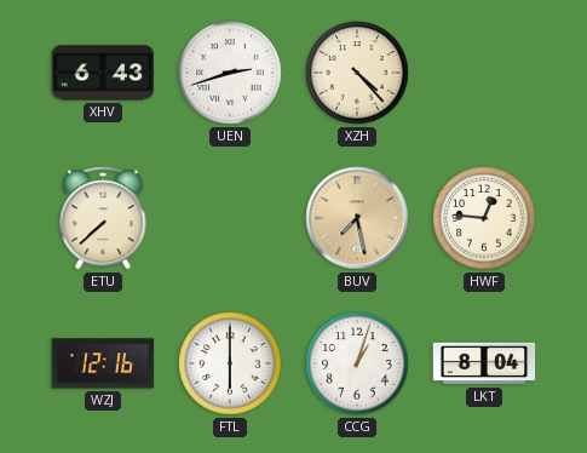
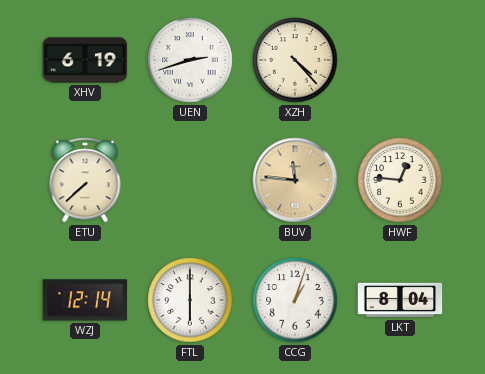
XHV: 6:43 -> 6:19
BUV: 7:28 -> 11:46
WZJ: 12:16 -> 12:14
